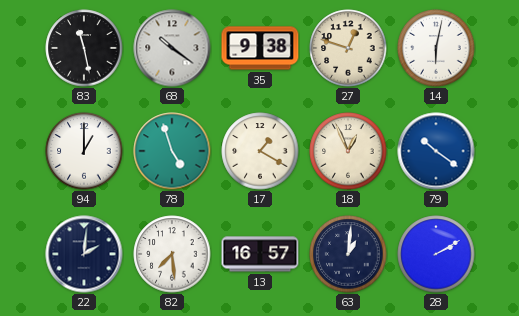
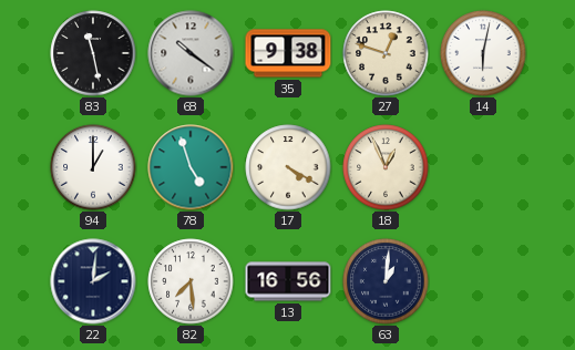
17: 1:20 -> 4:20
79: 10:21 -> none
13: 16:57 -> 16:56
28: 2:10 -> none
